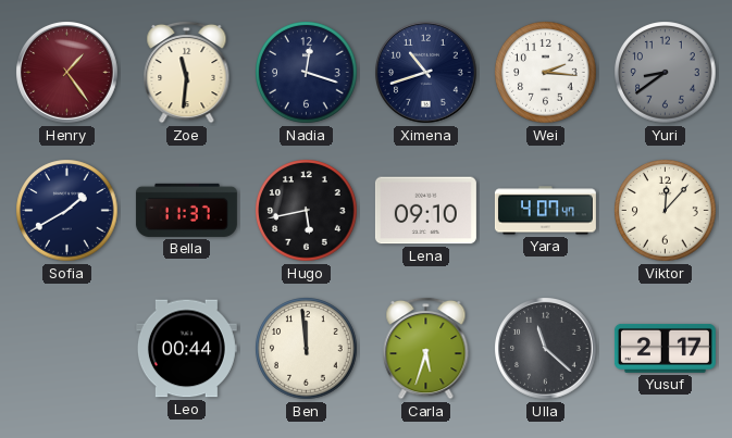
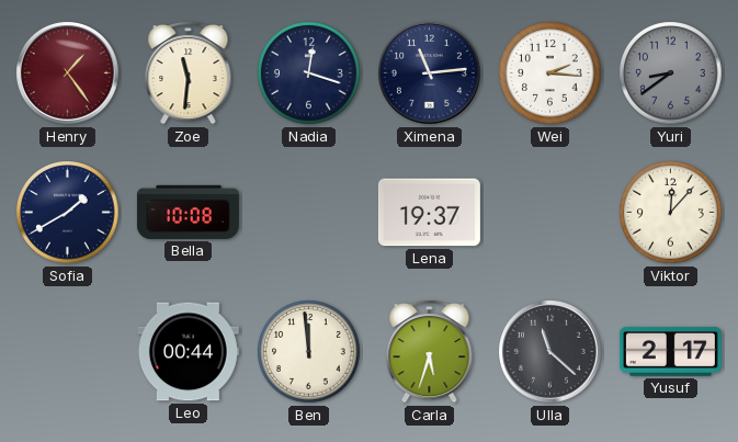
Ximena: 10:42 -> 11:14
Bella: 11:37 -> 10:08
Hugo: 5:43 -> none
Lena: 09:10 -> 19:37
Yara: 4:07 -> none
